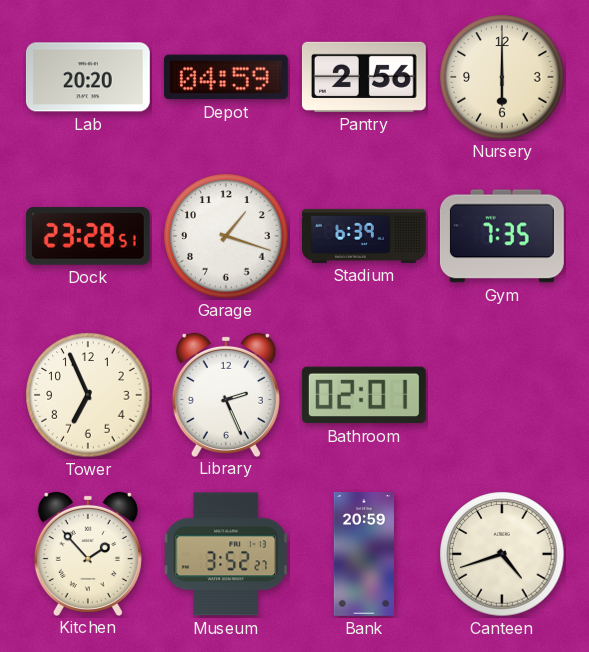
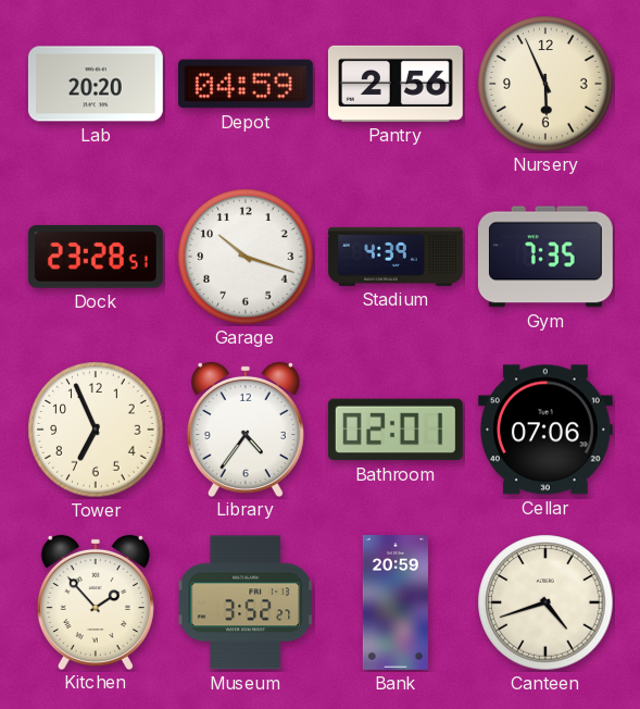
Nursery: 6:00 -> 5:56
Garage: 1:18 -> 10:18
Stadium: 6:39 -> 4:39
Library: 2:26 -> 4:36
Cellar: none -> 07:06
